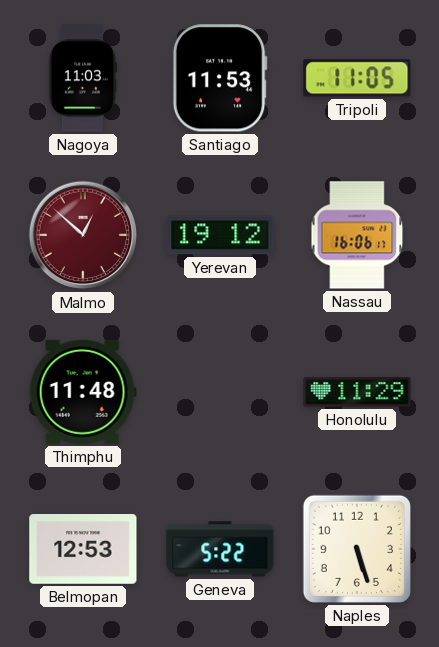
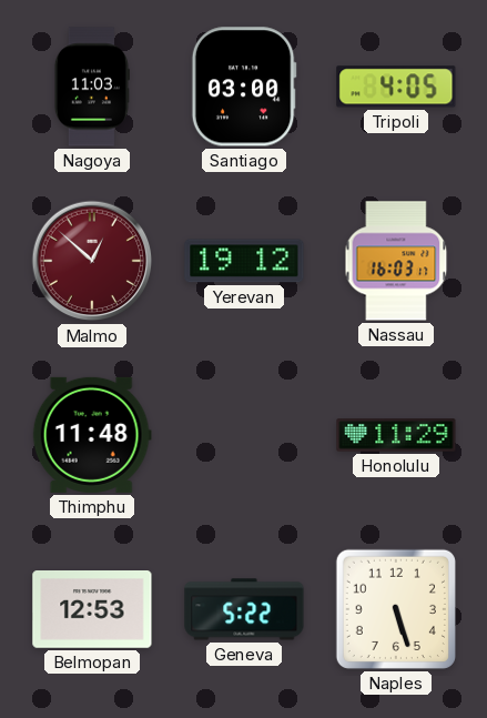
Santiago: 11:53 -> 03:00
Tripoli: 11:05 -> 4:05
Nassau: 16:06 -> 16:03
